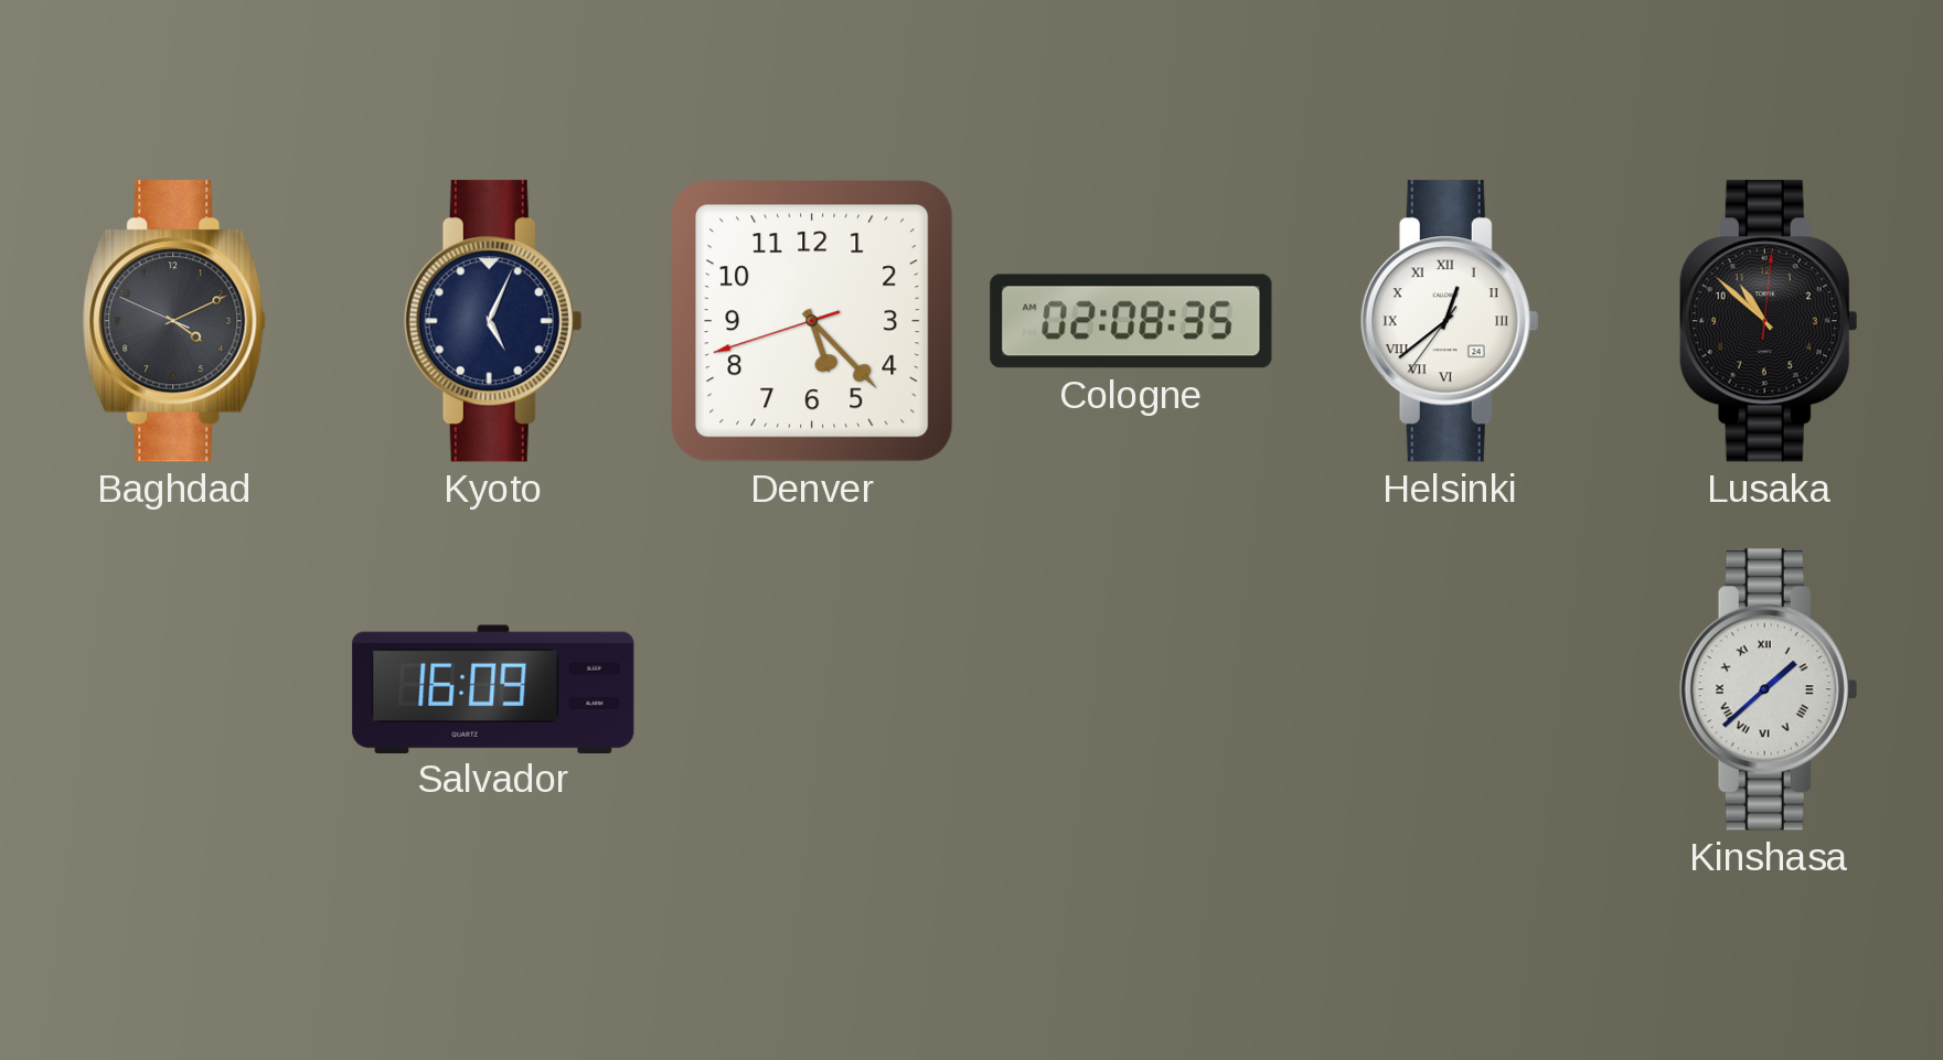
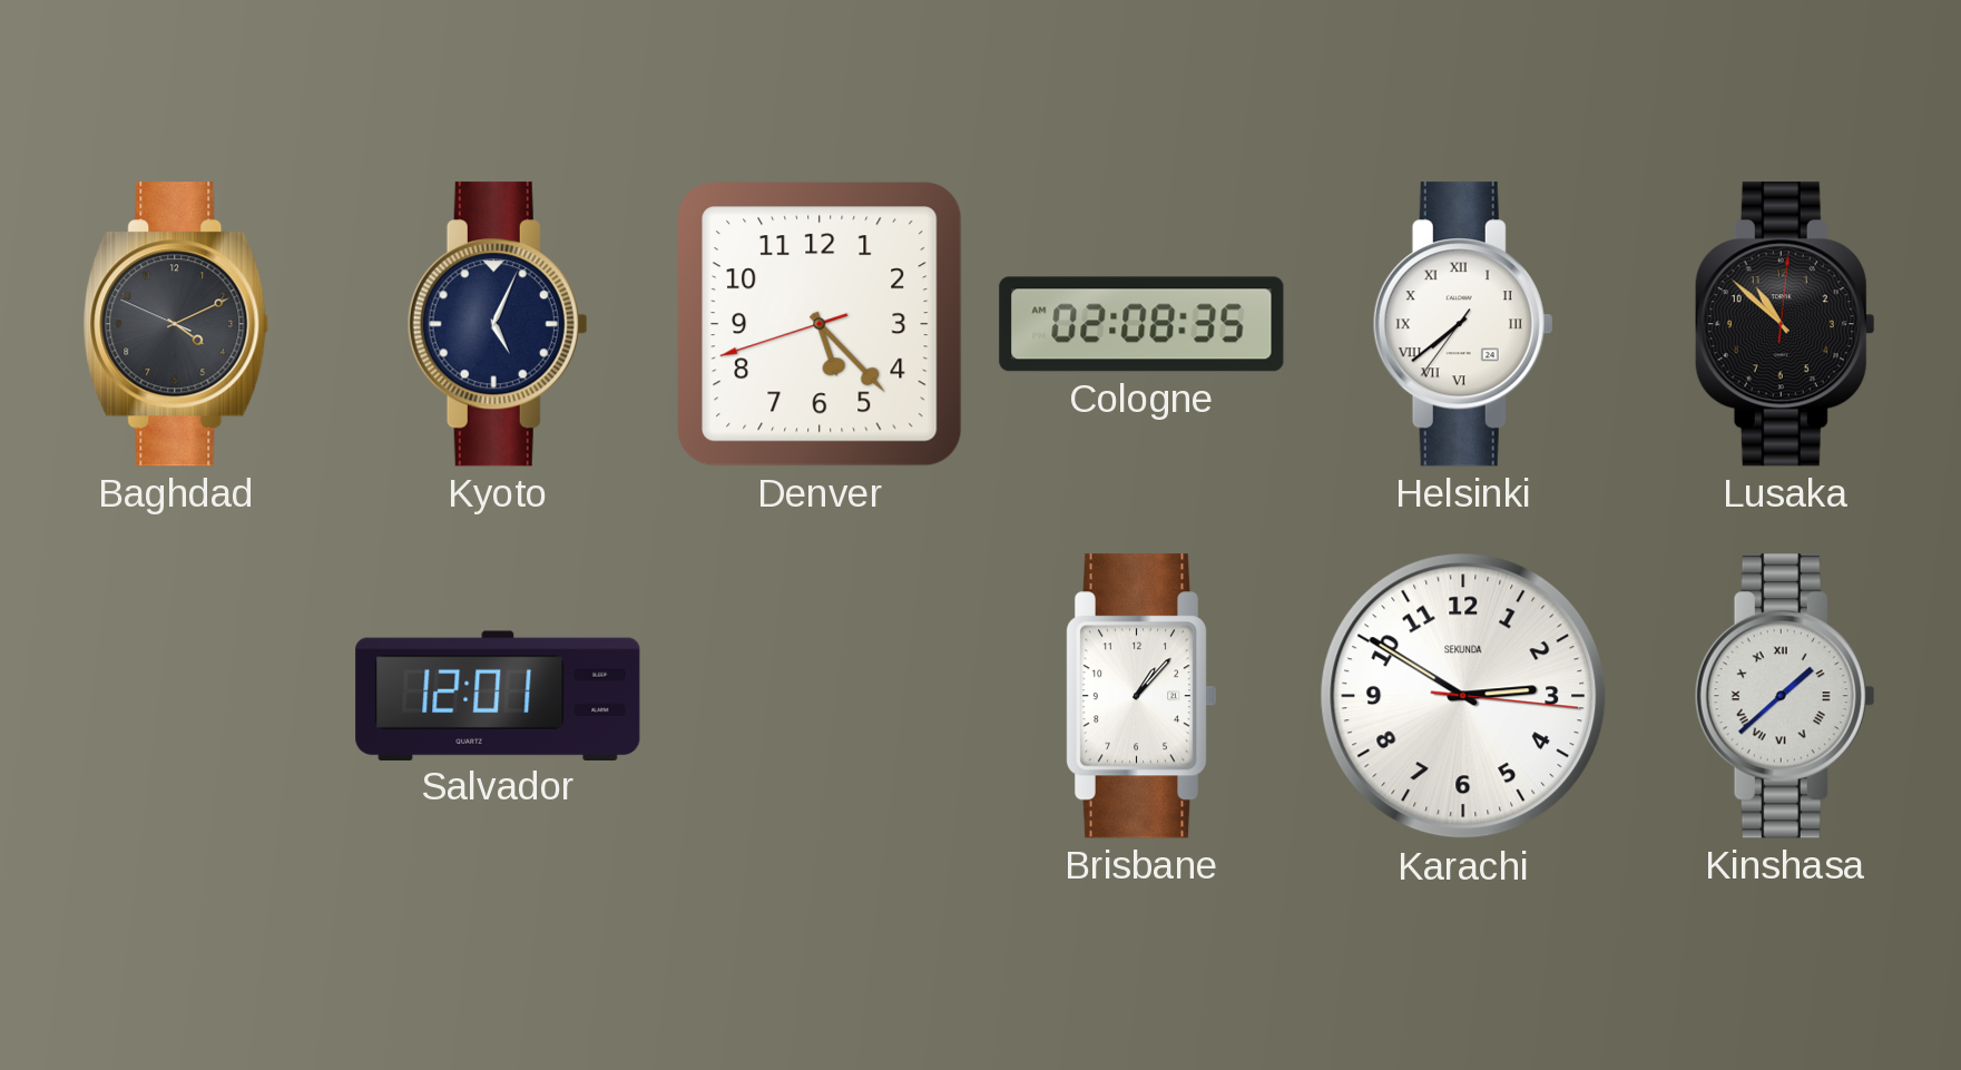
Helsinki: 12:38 -> 7:38
Salvador: 16:09 -> 12:01
Brisbane: none -> 1:07
Karachi: none -> 2:50
